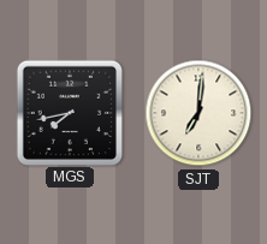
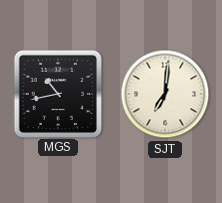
MGS: 7:43 -> 10:43
